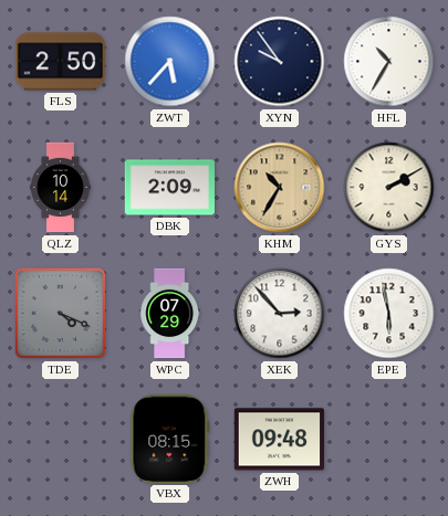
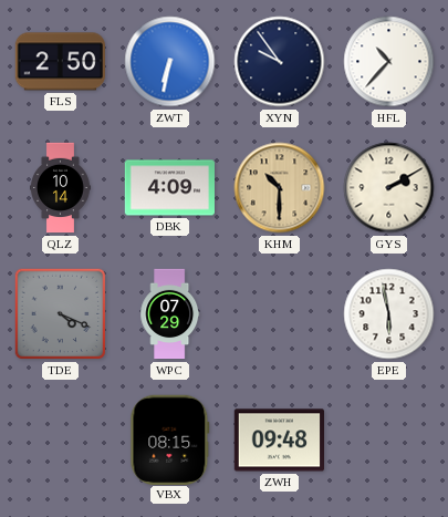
ZWT: 5:37 -> 6:32
HFL: 10:35 -> 10:37
DBK: 2:09 -> 4:09
KHM: 10:35 -> 10:30
XEK: 2:53 -> none
